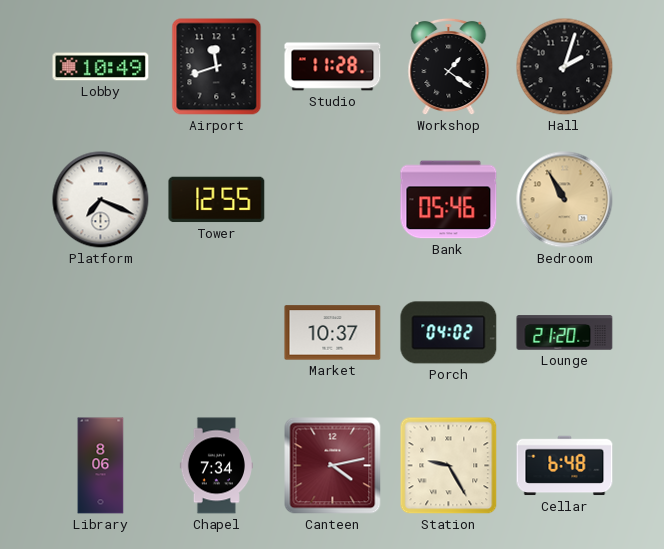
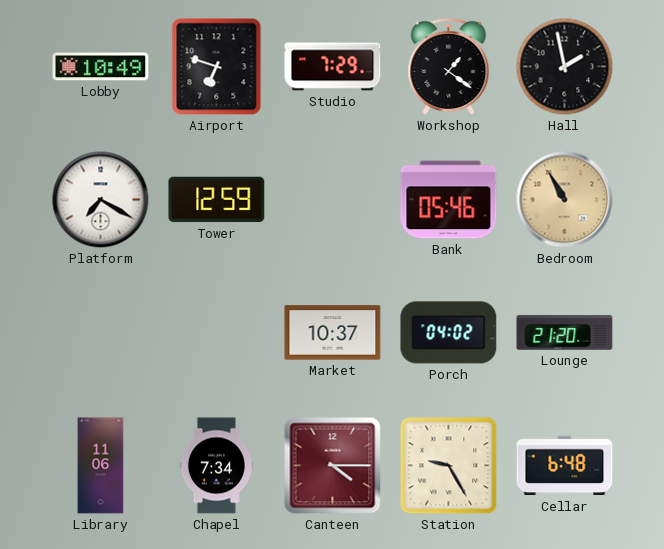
Airport: 11:42 -> 6:48
Studio: 11:28 -> 7:29
Hall: 2:03 -> 1:58
Platform: 7:19 -> 7:20
Tower: 12:55 -> 12:59
Library: 8:06 -> 11:06
Canteen: 4:13 -> 4:15
